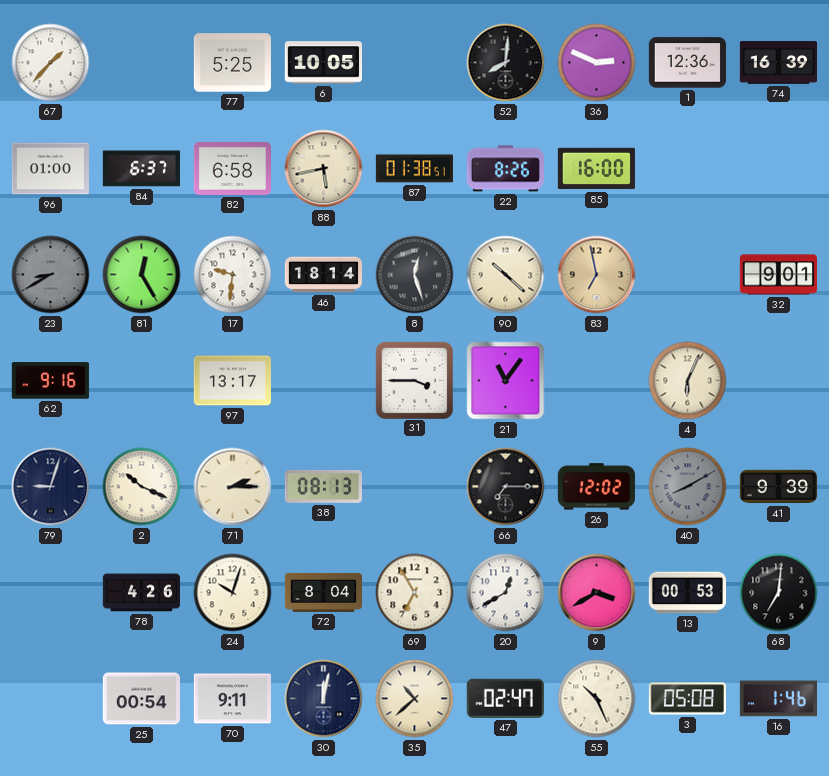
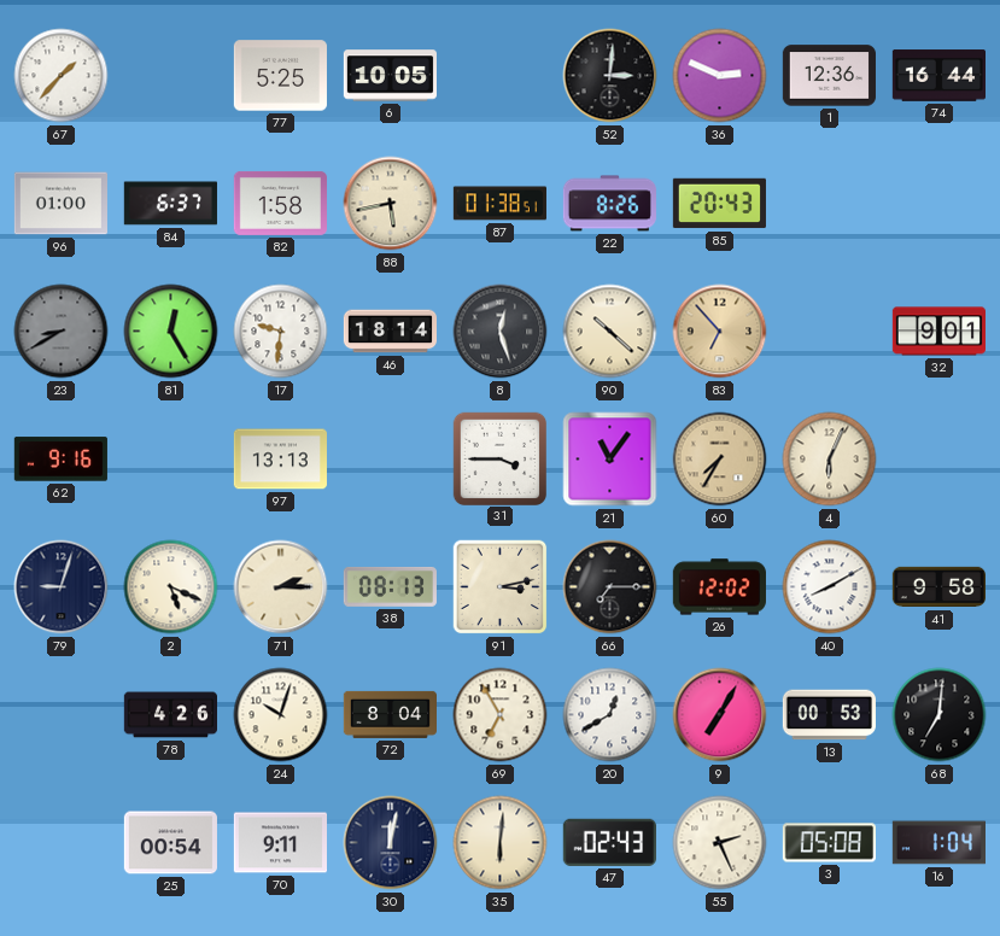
52: 8:01 -> 3:01
74: 16:39 -> 16:44
82: 6:58 -> 1:58
85: 16:00 -> 20:43
83: 6:58 -> 6:53
97: 13:17 -> 13:13
60: none -> 7:35
2: 10:19 -> 5:19
91: none -> 3:13
40 dial: grey -> white
41: 9:39 -> 9:58
9: 3:40 -> 7:05
35: 10:38 -> 6:01
47: 02:47 -> 02:43
55: 10:26 -> 2:26
16: 1:46 -> 1:04
